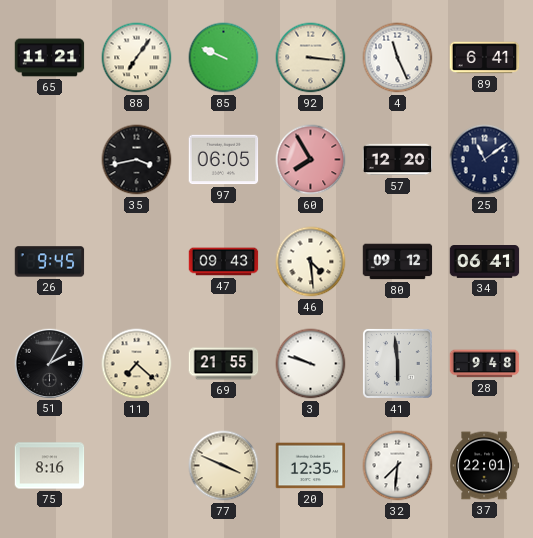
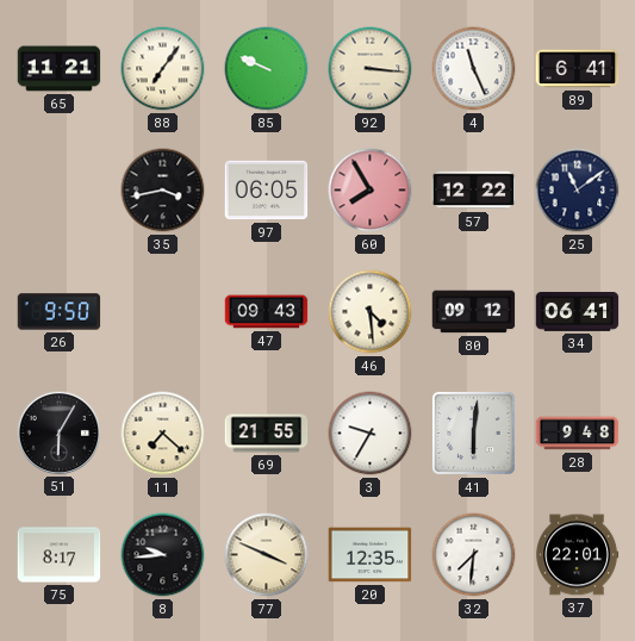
57: 12:20 -> 12:22
26: 9:45 -> 9:50
51: 2:05 -> 6:05
3: 9:48 -> 9:35
41: 5:59 -> 6:01
75: 8:16 -> 8:17
8: none -> 9:44
